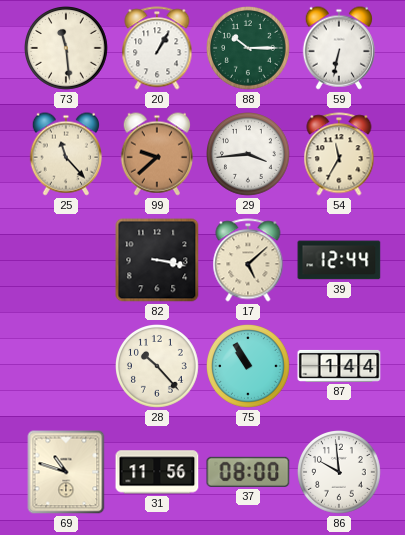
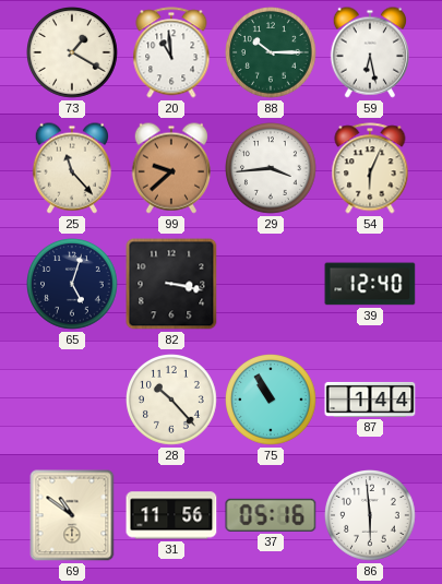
73: 11:29 -> 1:20
20: 1:05 -> 10:59
59: 6:32 -> 6:28
54: 11:35 -> 6:04
65: none -> 5:03
17: 5:08 -> none
39: 12:44 -> 12:40
69: 10:48 -> 10:51
37: 08:00 -> 05:16
86: 9:59 -> 5:59
